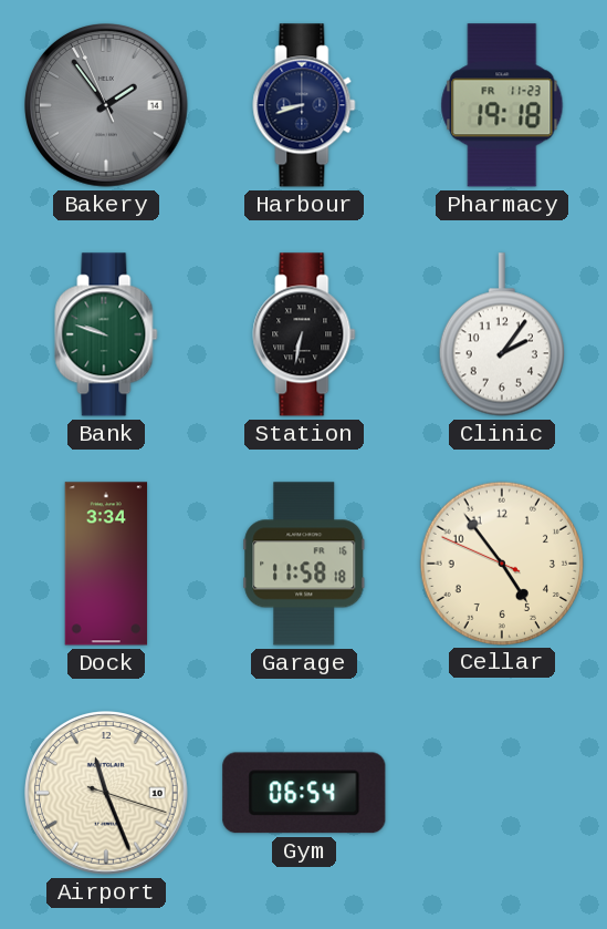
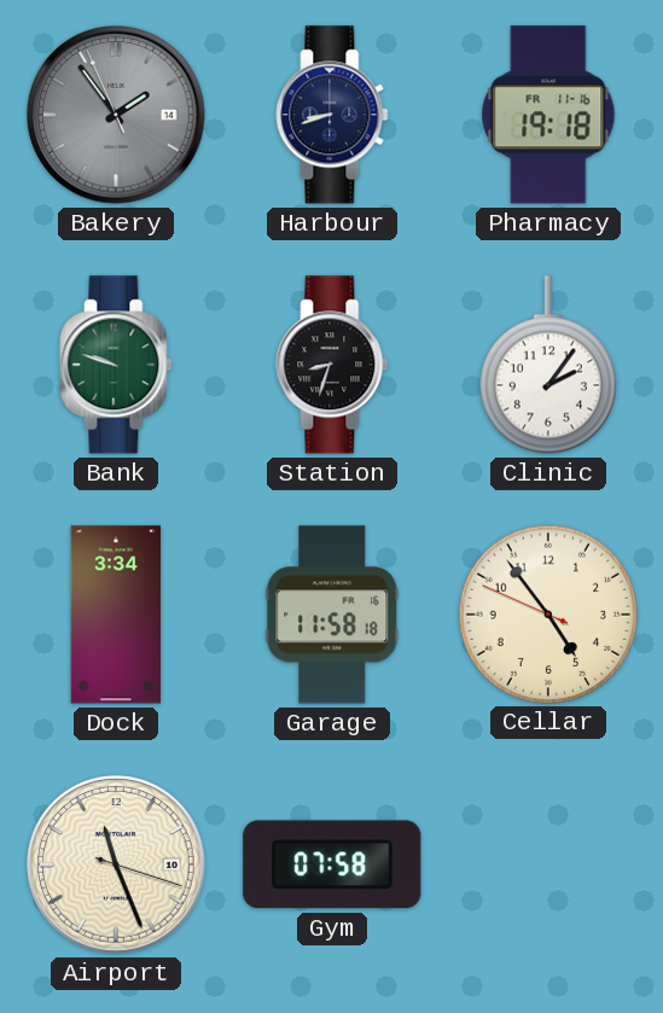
Pharmacy date: FR 11-23 -> FR 11-16
Station: 6:32 -> 8:33
Gym: 06:54 -> 07:58
